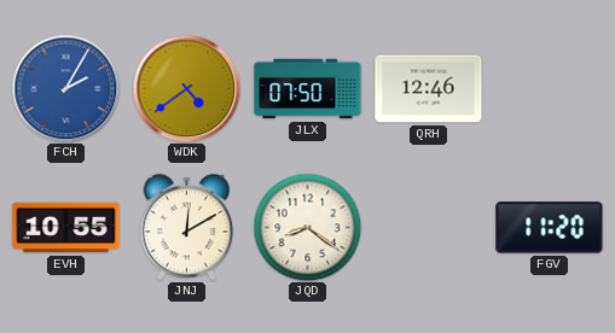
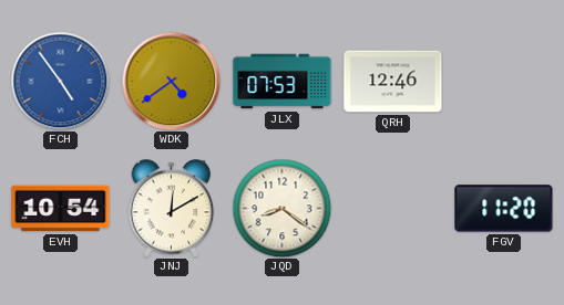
FCH: 2:05 -> 4:54
JLX: 07:50 -> 07:53
EVH: 10:55 -> 10:54
